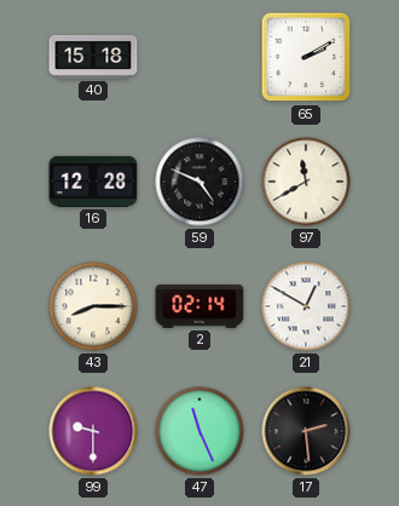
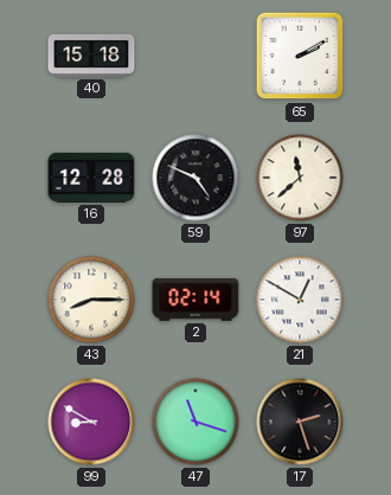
97: 11:40 -> 11:38
99: 9:30 -> 8:50
47: 11:26 -> 11:18
17: 2:29 -> 2:27
